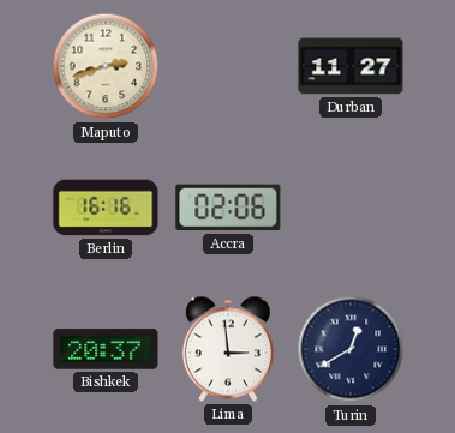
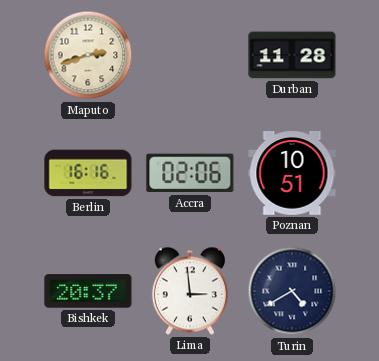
Durban: 11:27 -> 11:28
Poznan: none -> 10:51
Turin: 12:40 -> 4:40
